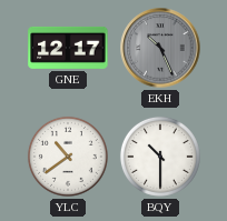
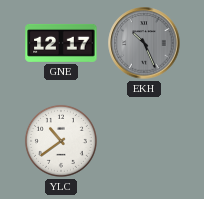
BQY: 10:30 -> none
